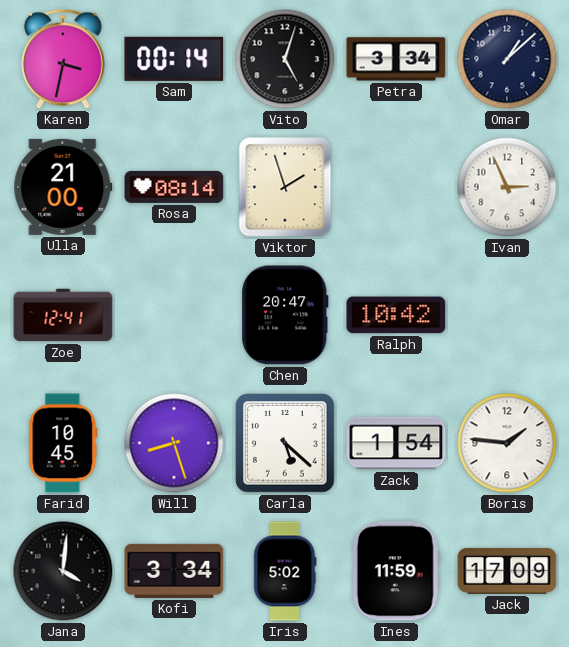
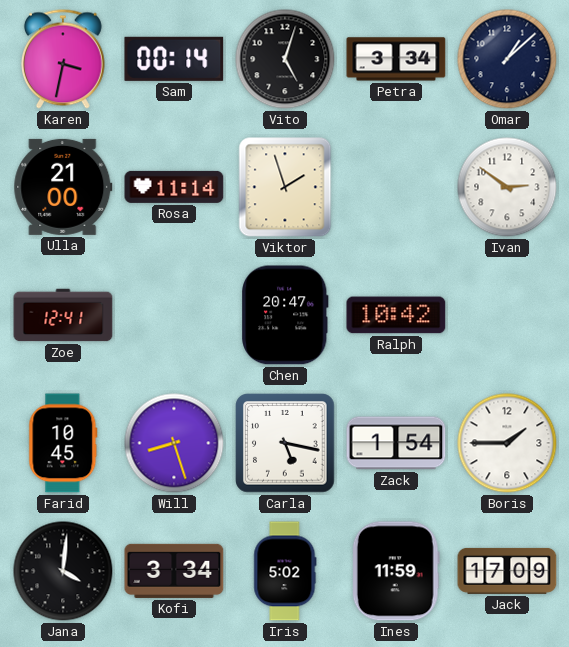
Rosa: 08:14 -> 11:14
Ivan: 2:56 -> 2:51
Carla: 5:22 -> 5:17
Boris: 1:46 -> 1:45
